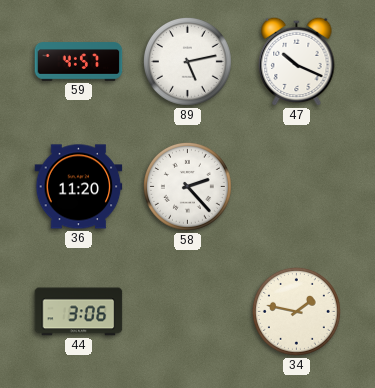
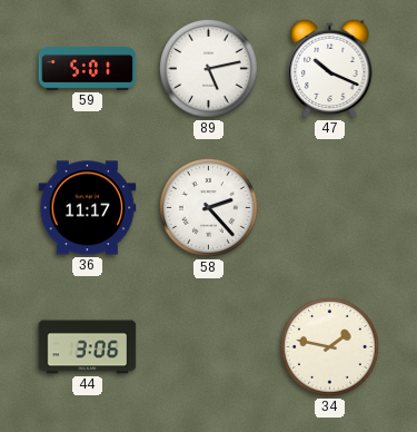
59: 4:57 -> 5:01
36: 11:20 -> 11:17
